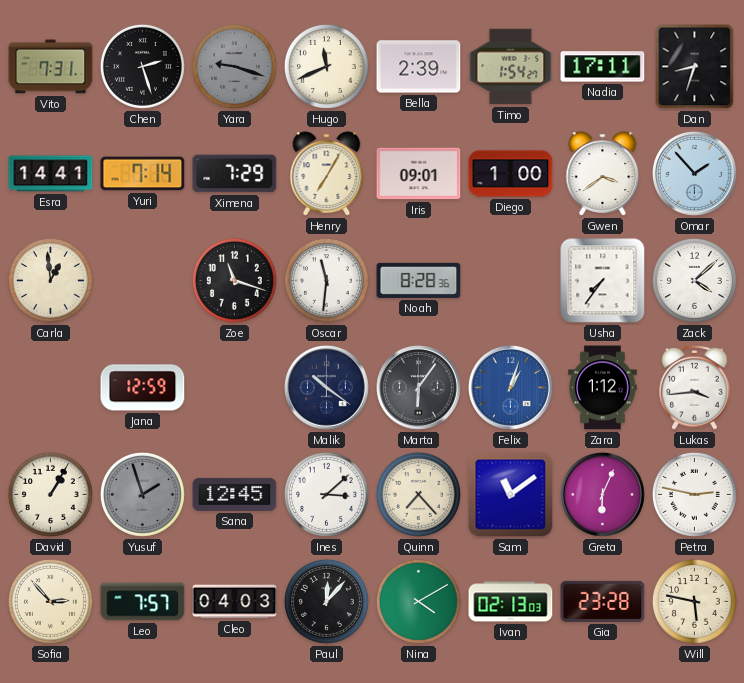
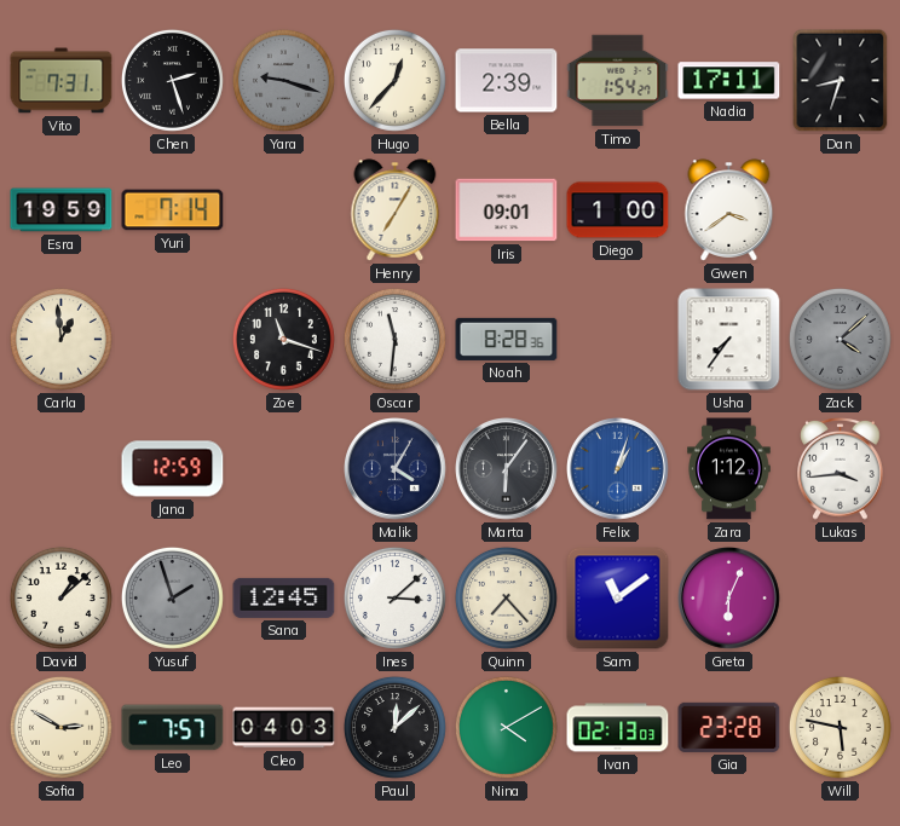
Hugo: 11:41 -> 12:37
Esra: 14:41 -> 19:59
Ximena: 7:29 -> none
Omar: 1:53 -> none
Zack dial: white -> grey
Malik: 10:21 -> 4:05
David: 1:05 -> 1:08
Petra: 2:47 -> none
Sofia: 2:53 -> 2:50
Paul: 12:07 -> 12:08
